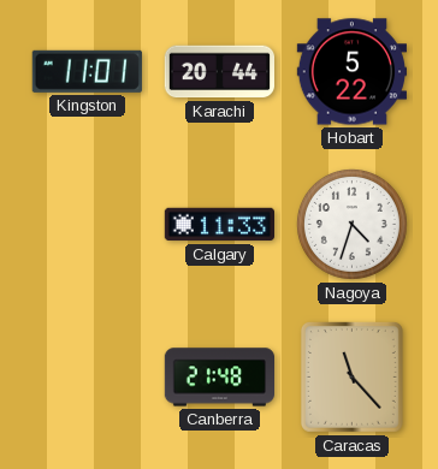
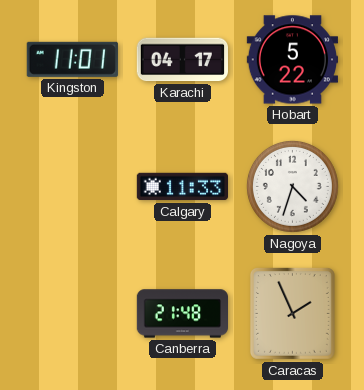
Karachi: 20:44 -> 04:17
Caracas: 11:23 -> 1:56
